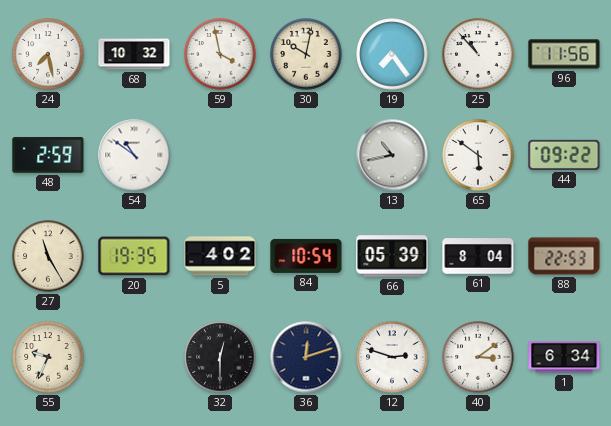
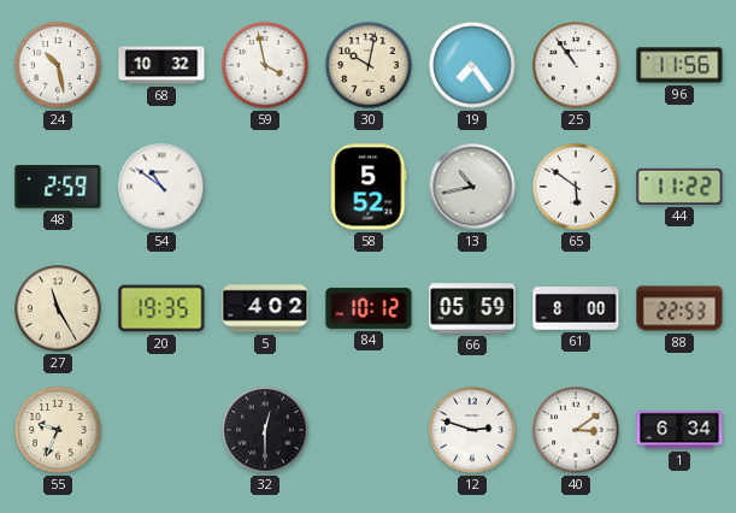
24: 7:28 -> 10:28
25: 10:53 -> 10:54
58: none -> 5:52
44: 09:22 -> 11:22
84: 10:54 -> 10:12
66: 05:39 -> 05:59
61: 8:04 -> 8:00
36: 12:12 -> none
